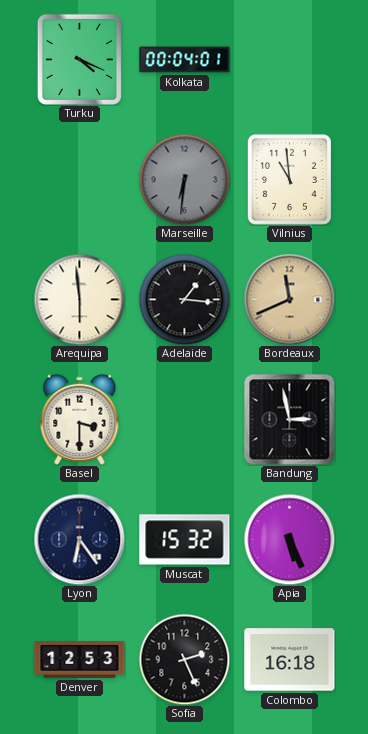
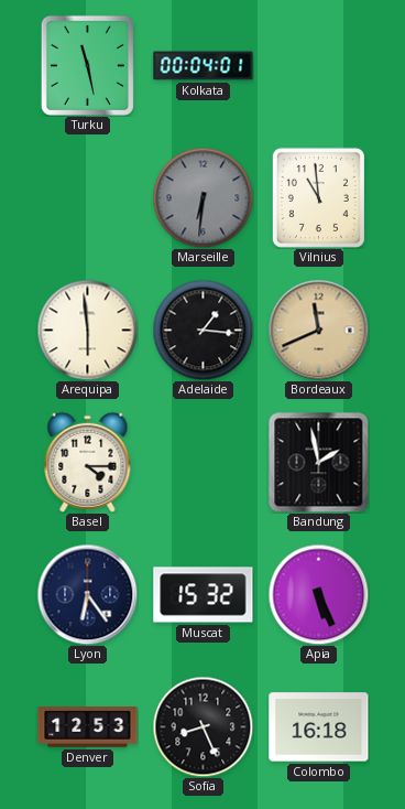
Turku: 4:19 -> 11:28
Basel: 3:30 -> 4:15
Bandung: 2:58 -> 1:58
Sofia: 2:26 -> 8:26
